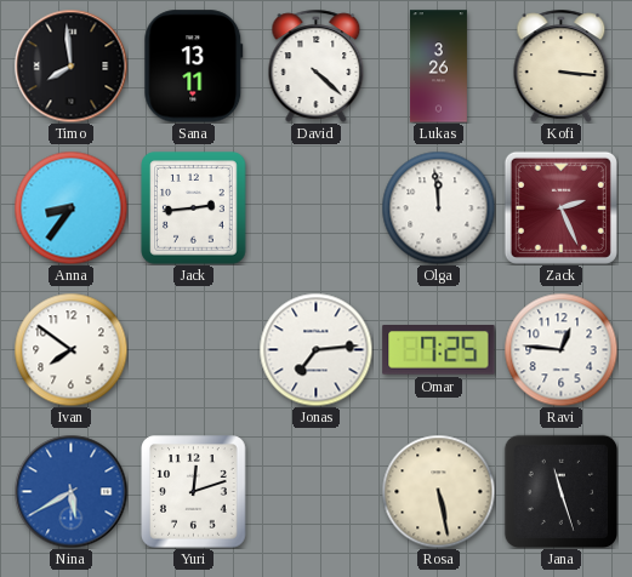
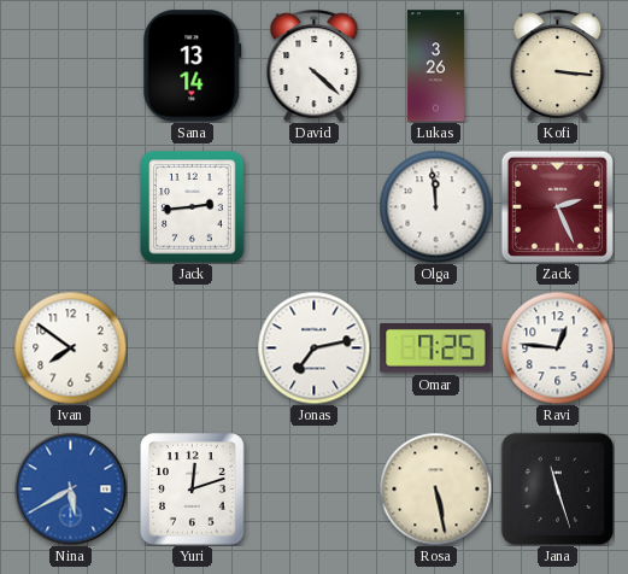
Timo: 7:59 -> none
Sana: 13:11 -> 13:14
Anna: 8:36 -> none
Jonas: 7:14 -> 7:13
